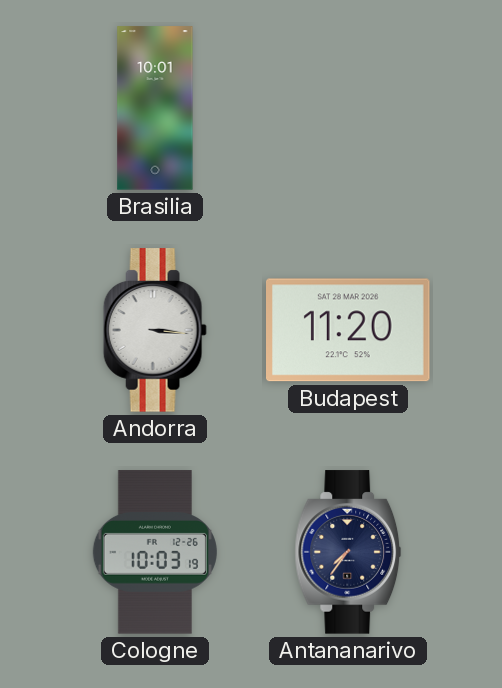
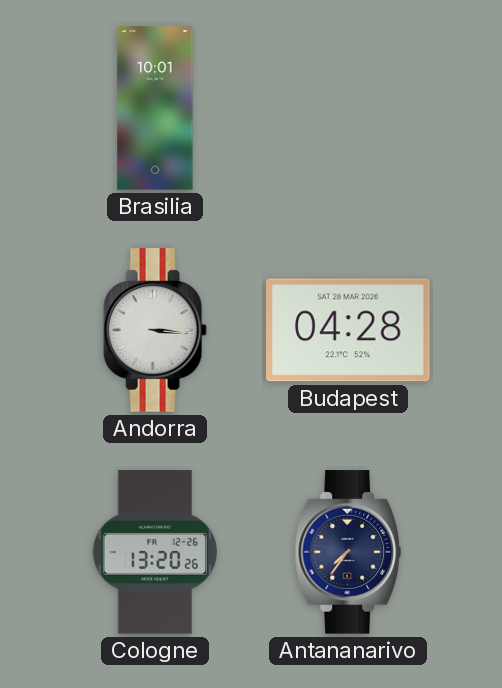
Budapest: 11:20 -> 04:28
Cologne: 10:03 -> 13:20
